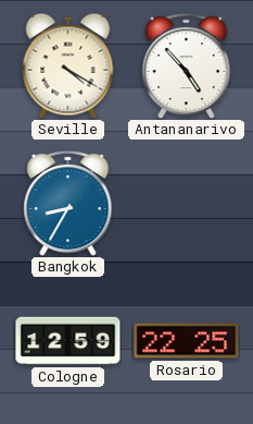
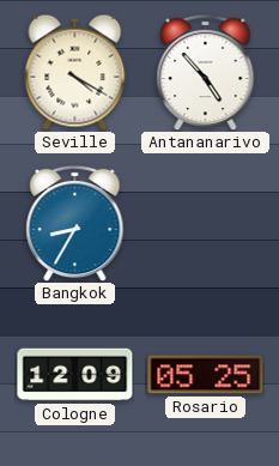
Cologne: 12:59 -> 12:09
Rosario: 22:25 -> 05:25
